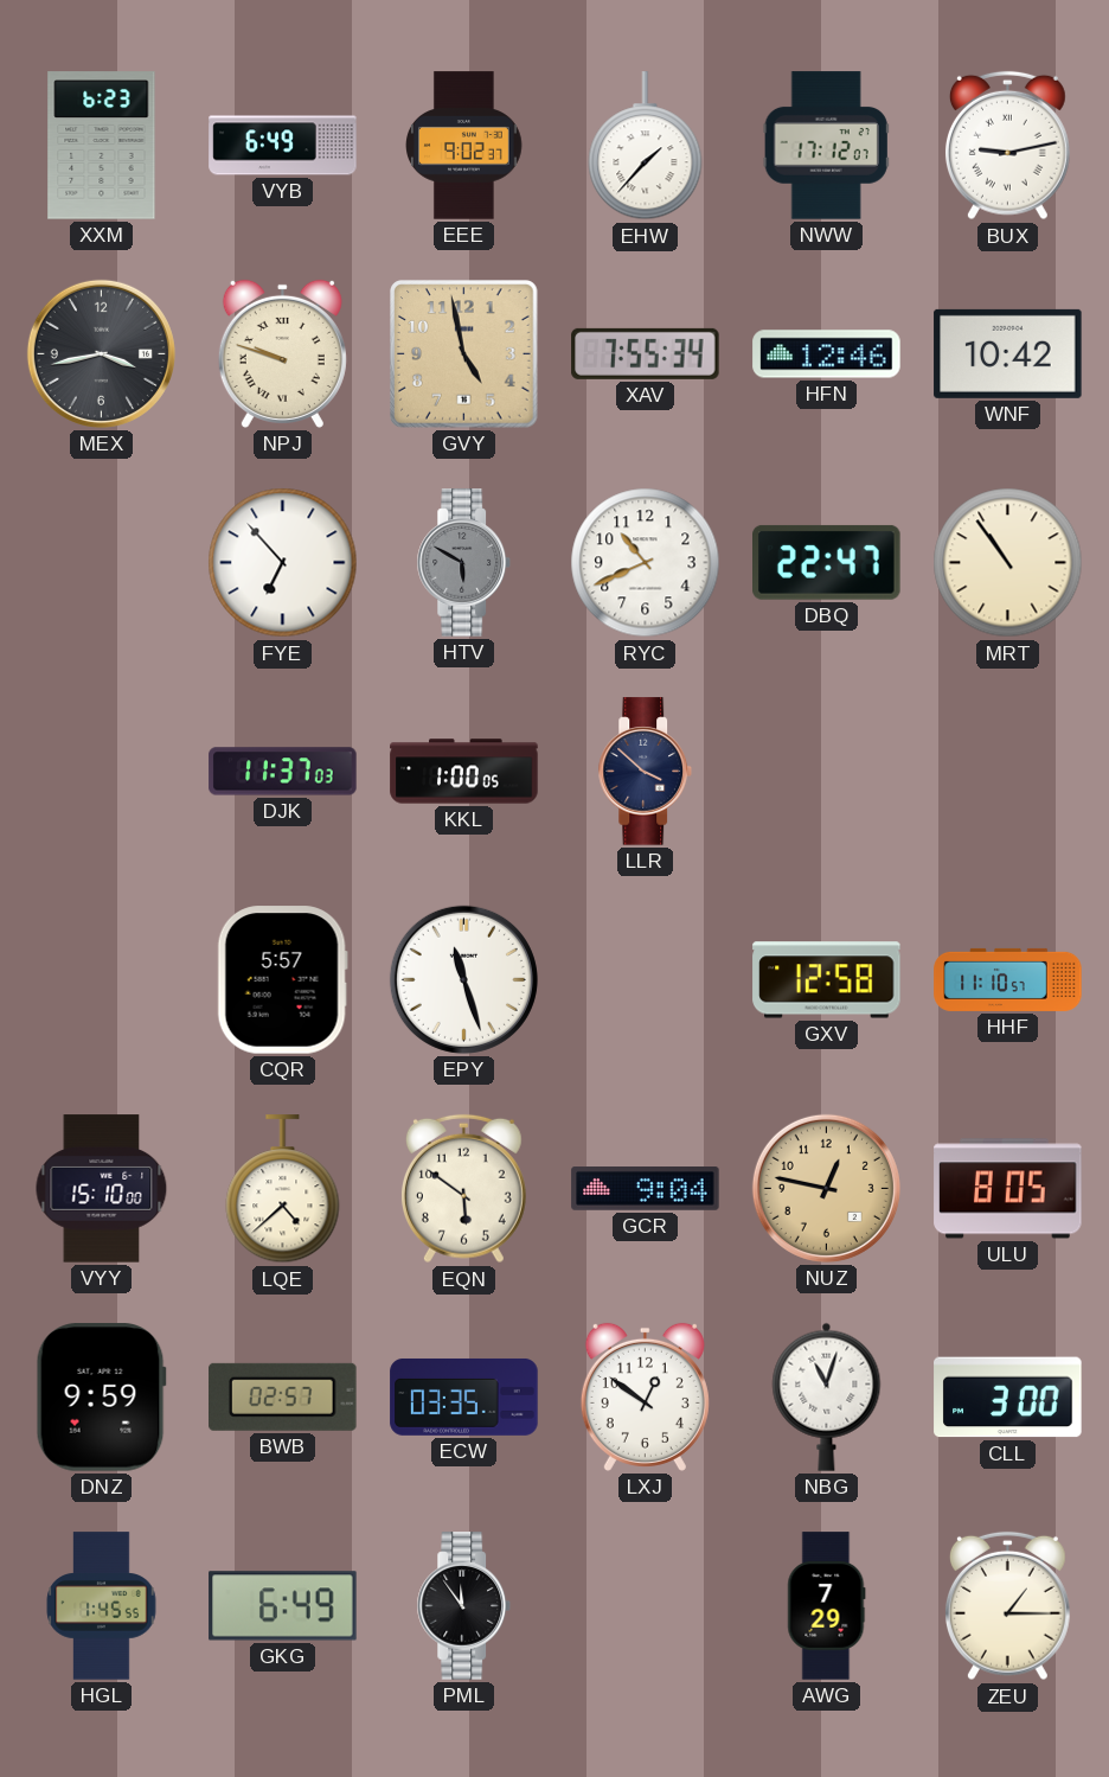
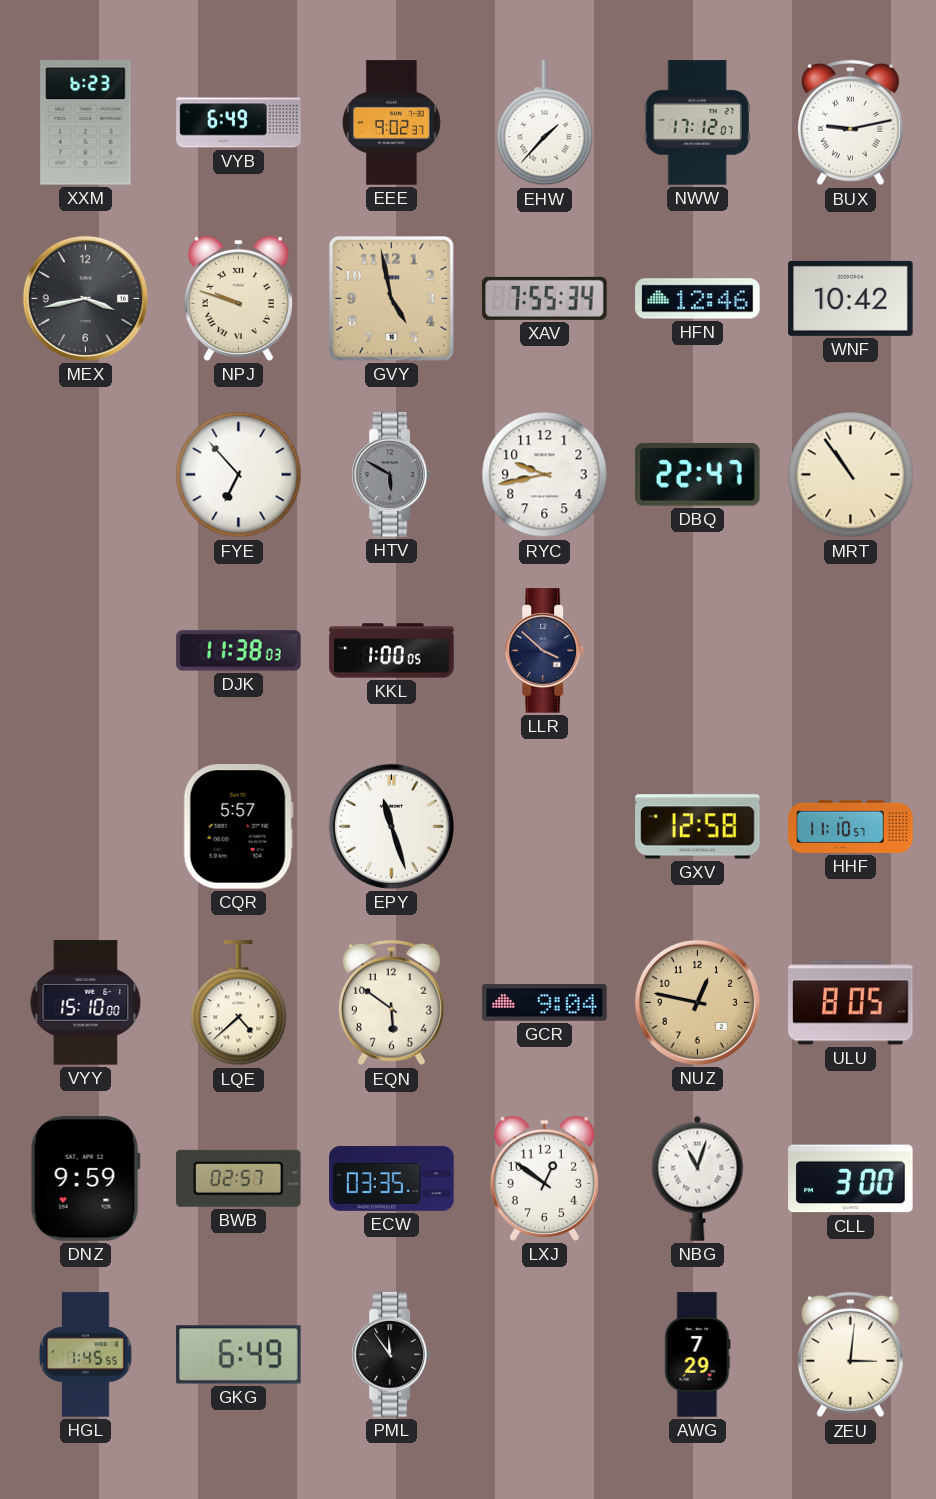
RYC: 10:41 -> 9:43
DJK: 11:37 -> 11:38
ZEU: 1:15 -> 3:01
